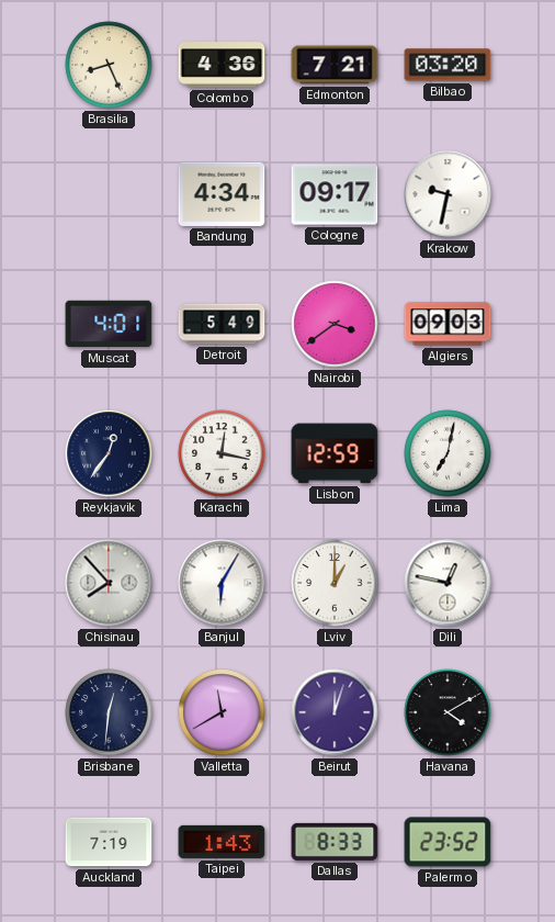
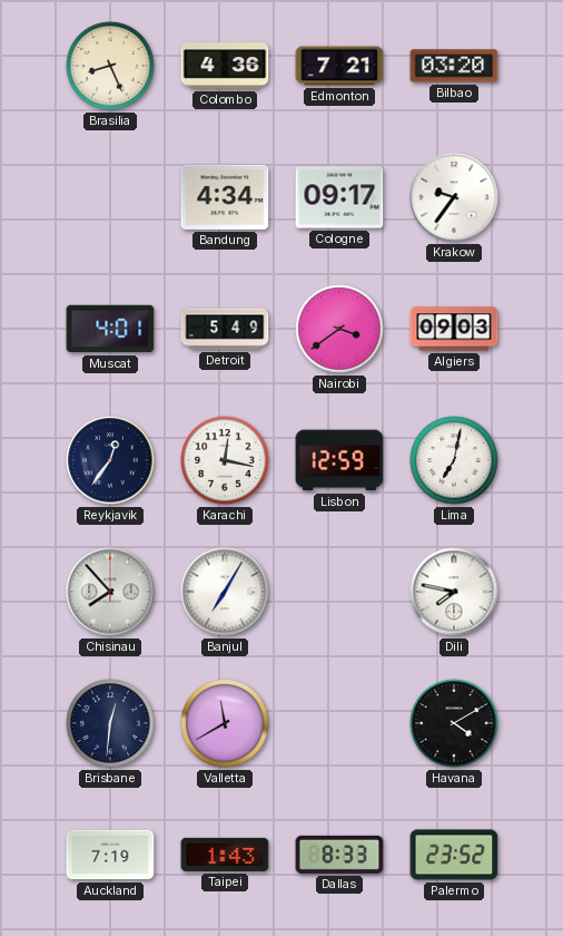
Krakow: 9:32 -> 9:36
Banjul: 6:05 -> 7:05
Lviv: 1:00 -> none
Dili: 12:47 -> 7:47
Beirut: 12:03 -> none
